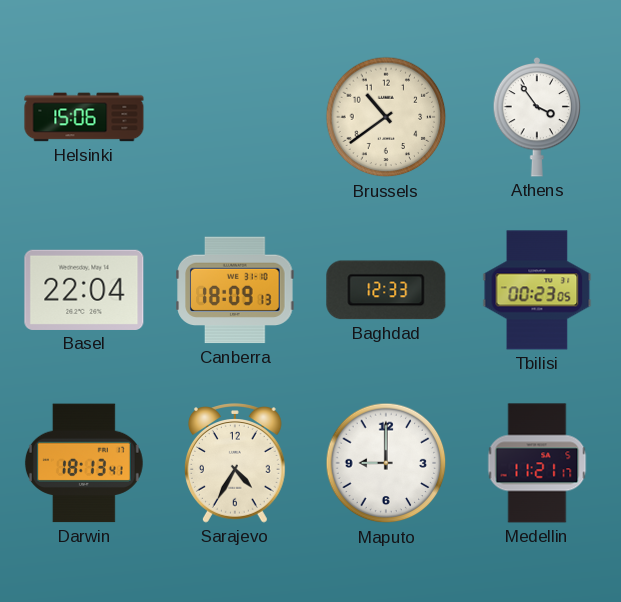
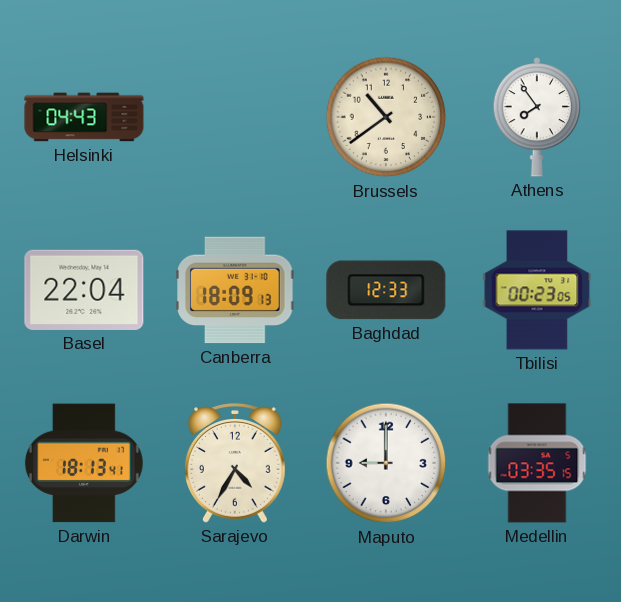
Helsinki: 15:06 -> 04:43
Athens: 3:54 -> 7:54
Medellin: 11:21 -> 03:35
